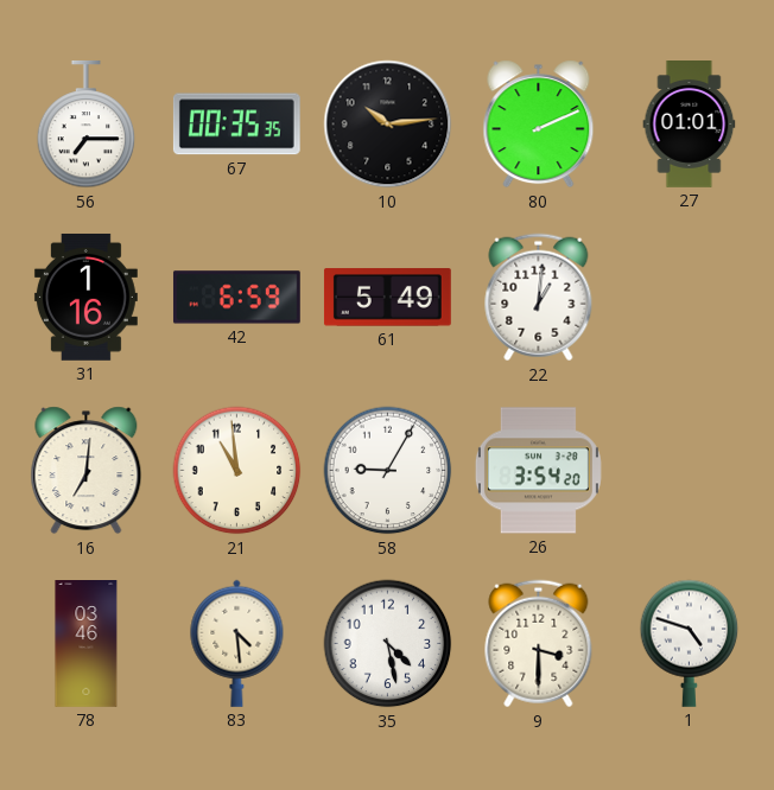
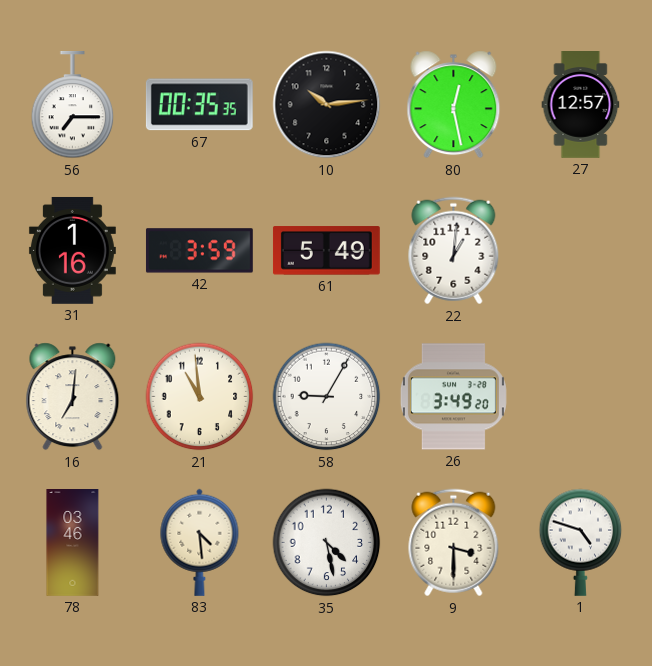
80: 2:11 -> 12:28
27: 01:01 -> 12:57
42: 6:59 -> 3:59
26: 3:54 -> 3:49
